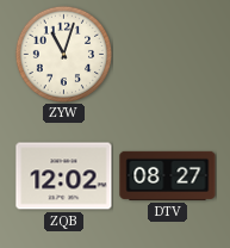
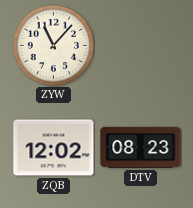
ZYW: 11:03 -> 11:07
DTV: 08:27 -> 08:23
